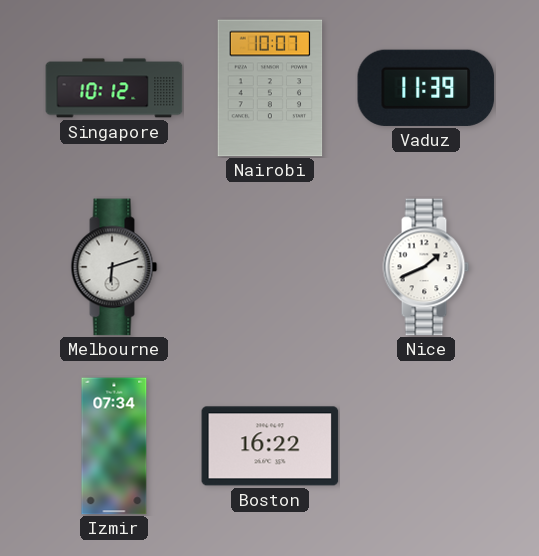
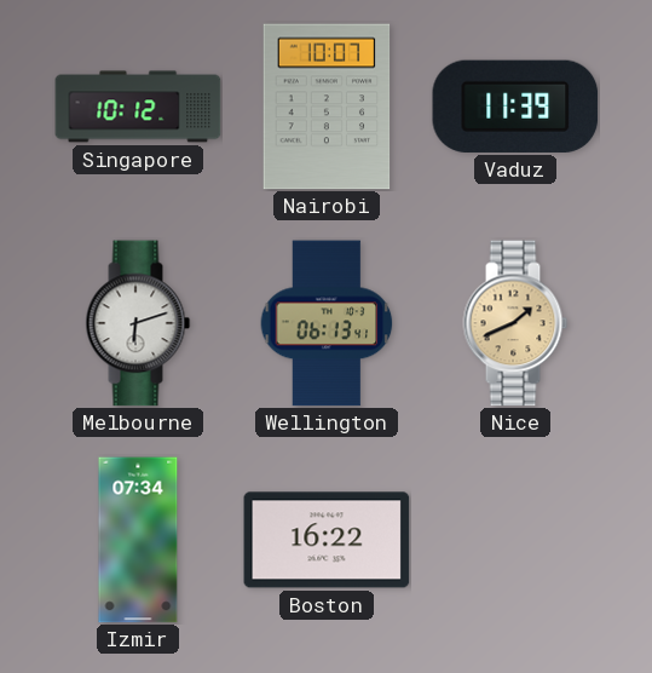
Wellington: none -> 06:13
Nice dial: white -> champagne
